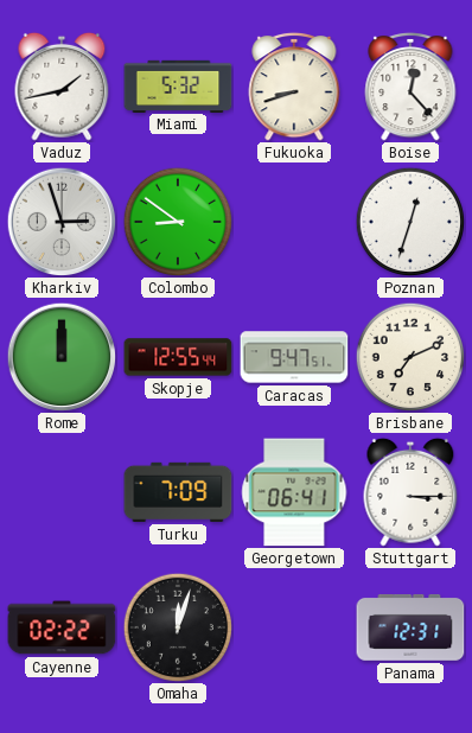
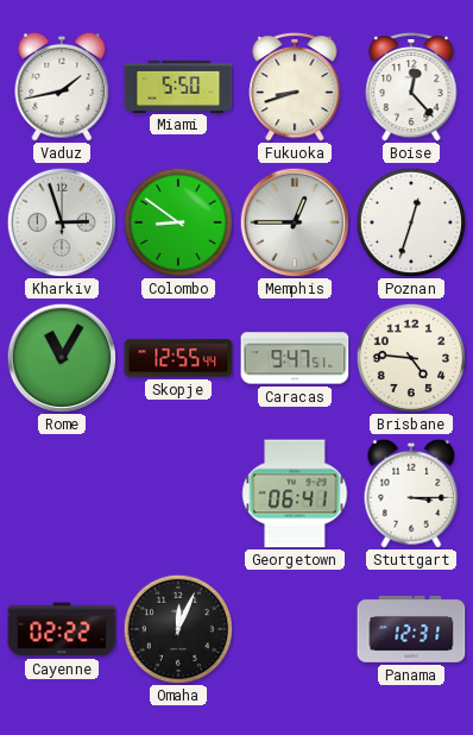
Miami: 5:32 -> 5:50
Memphis: none -> 12:45
Rome: 12:00 -> 11:05
Brisbane: 7:11 -> 4:46
Turku: 7:09 -> none
Omaha: 12:03 -> 12:04
